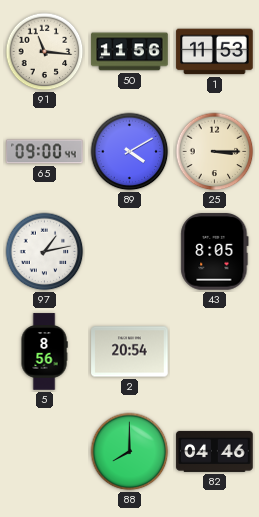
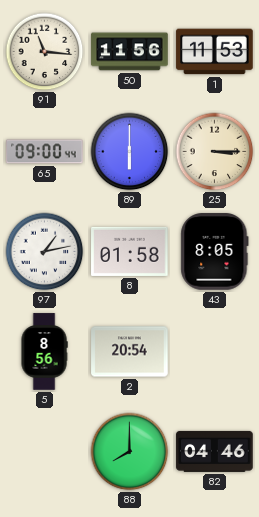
89: 4:10 -> 6:00
8: none -> 01:58
